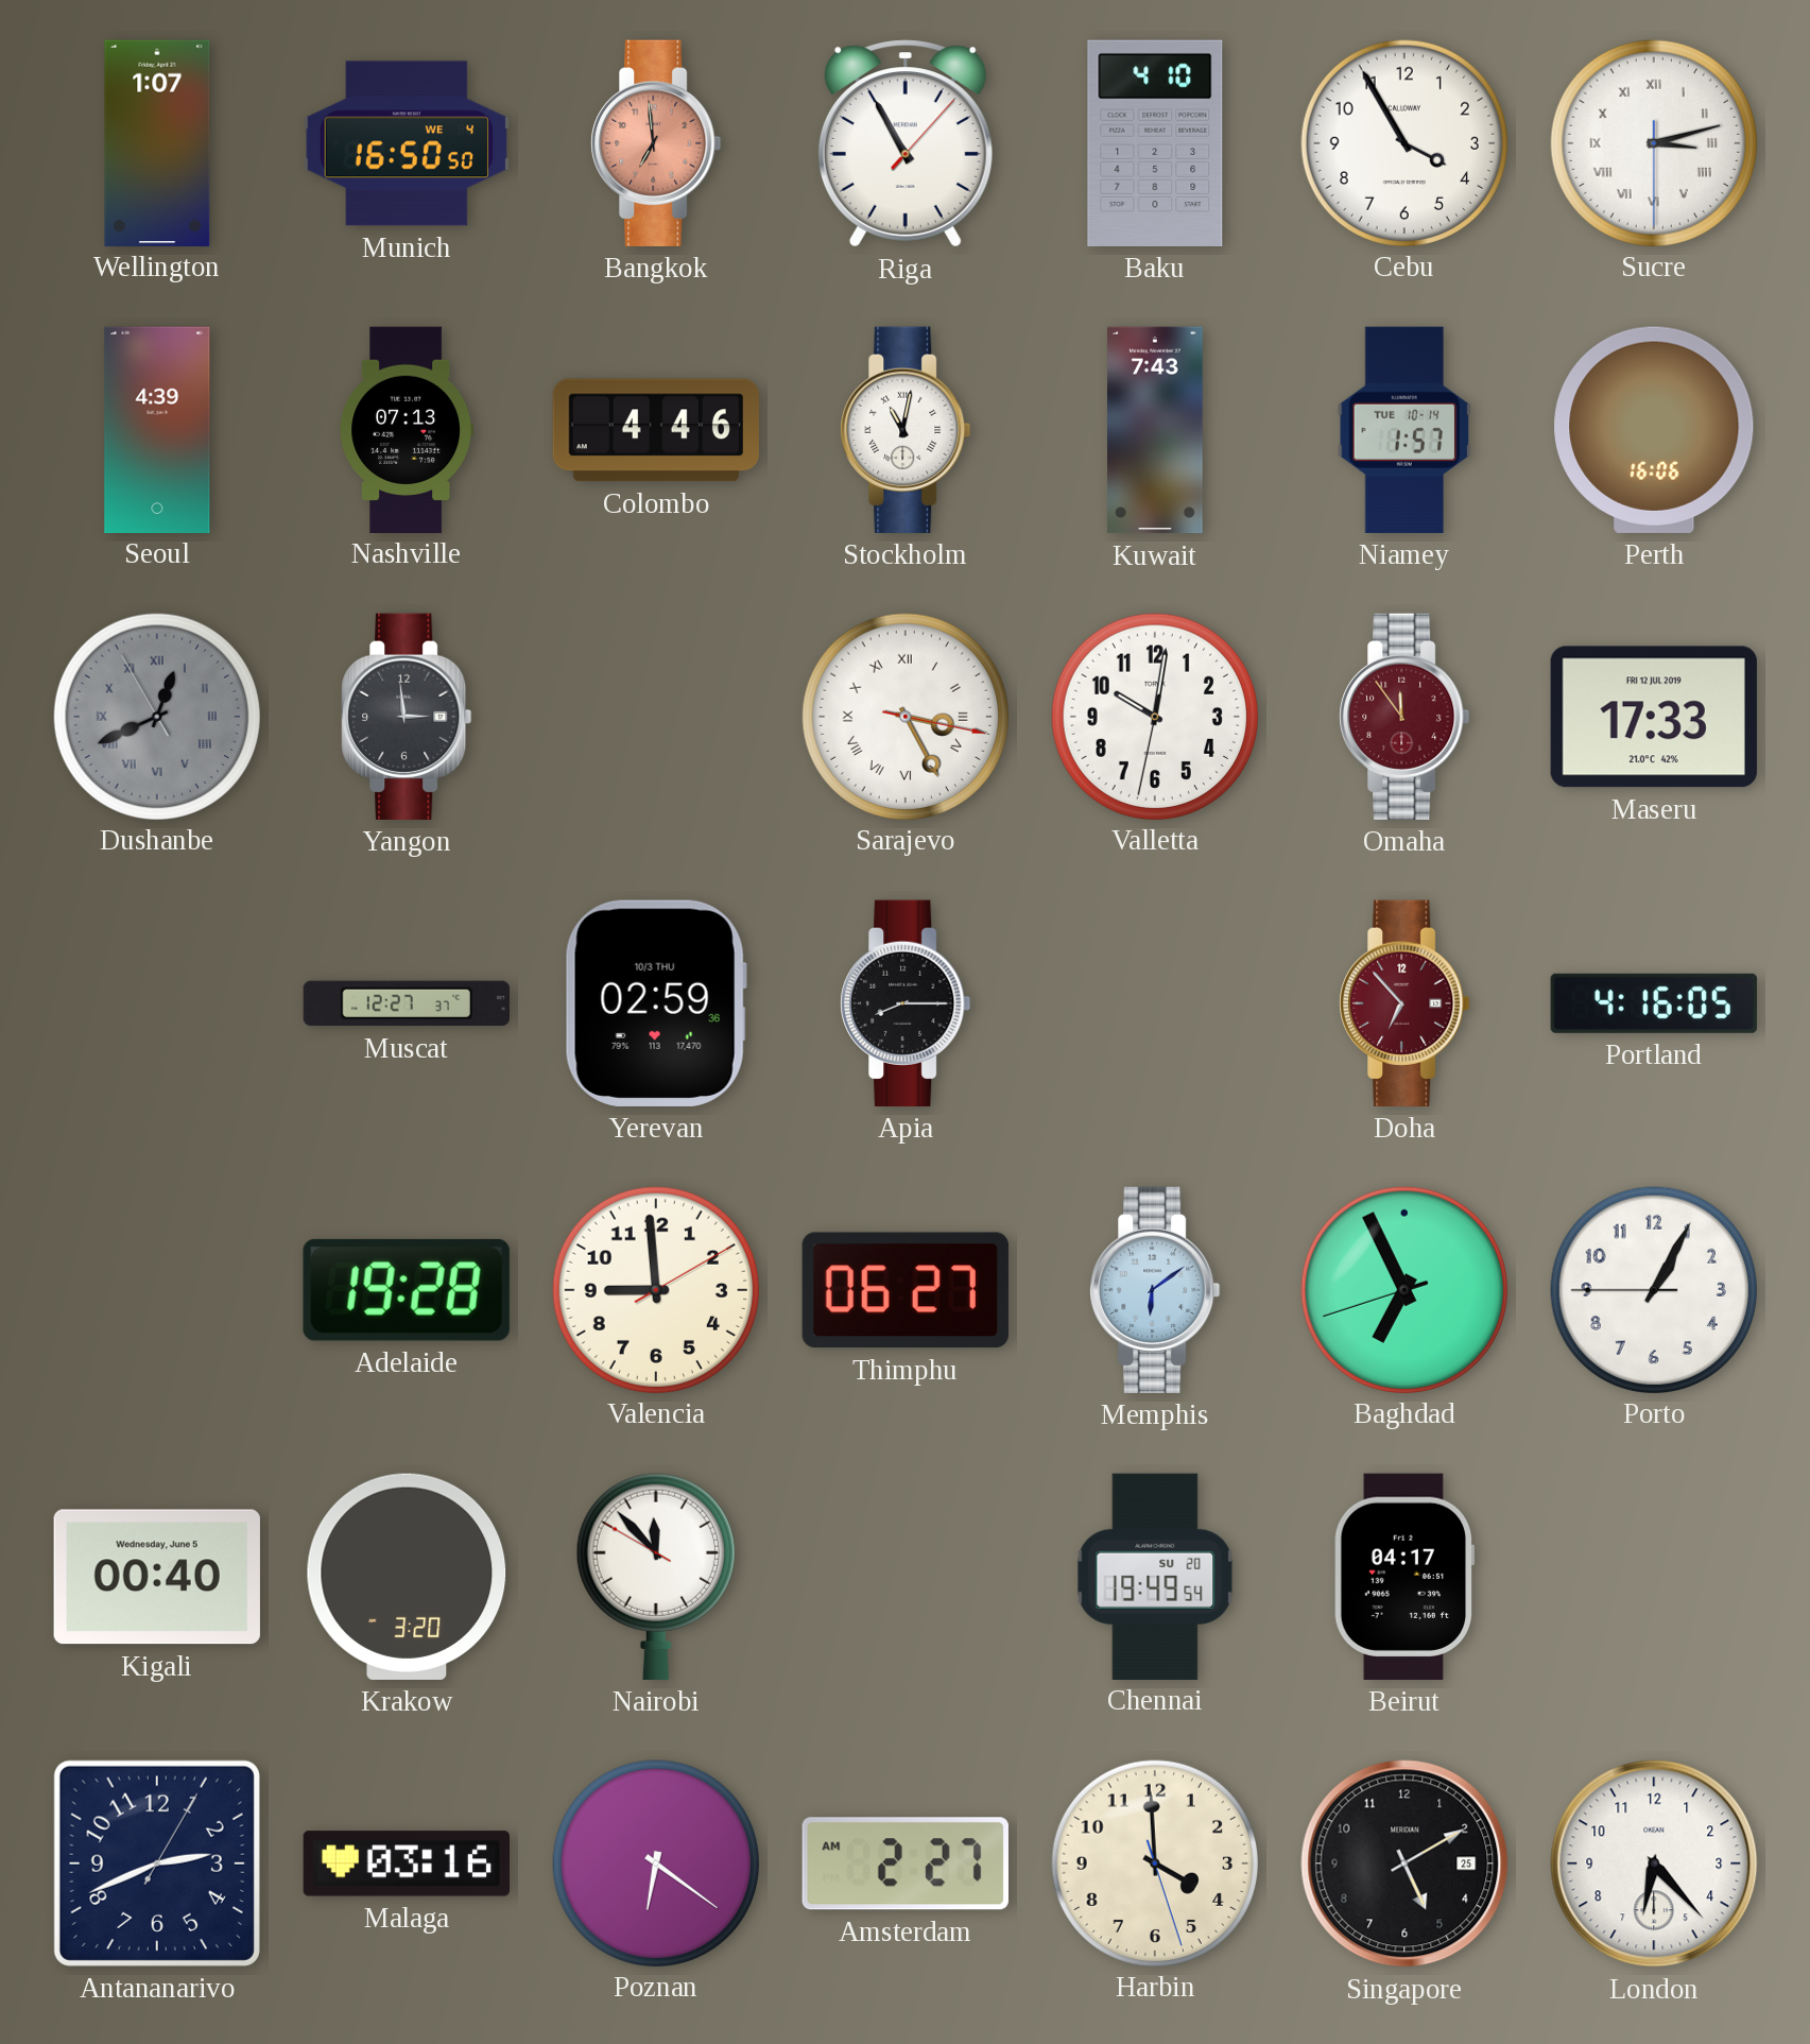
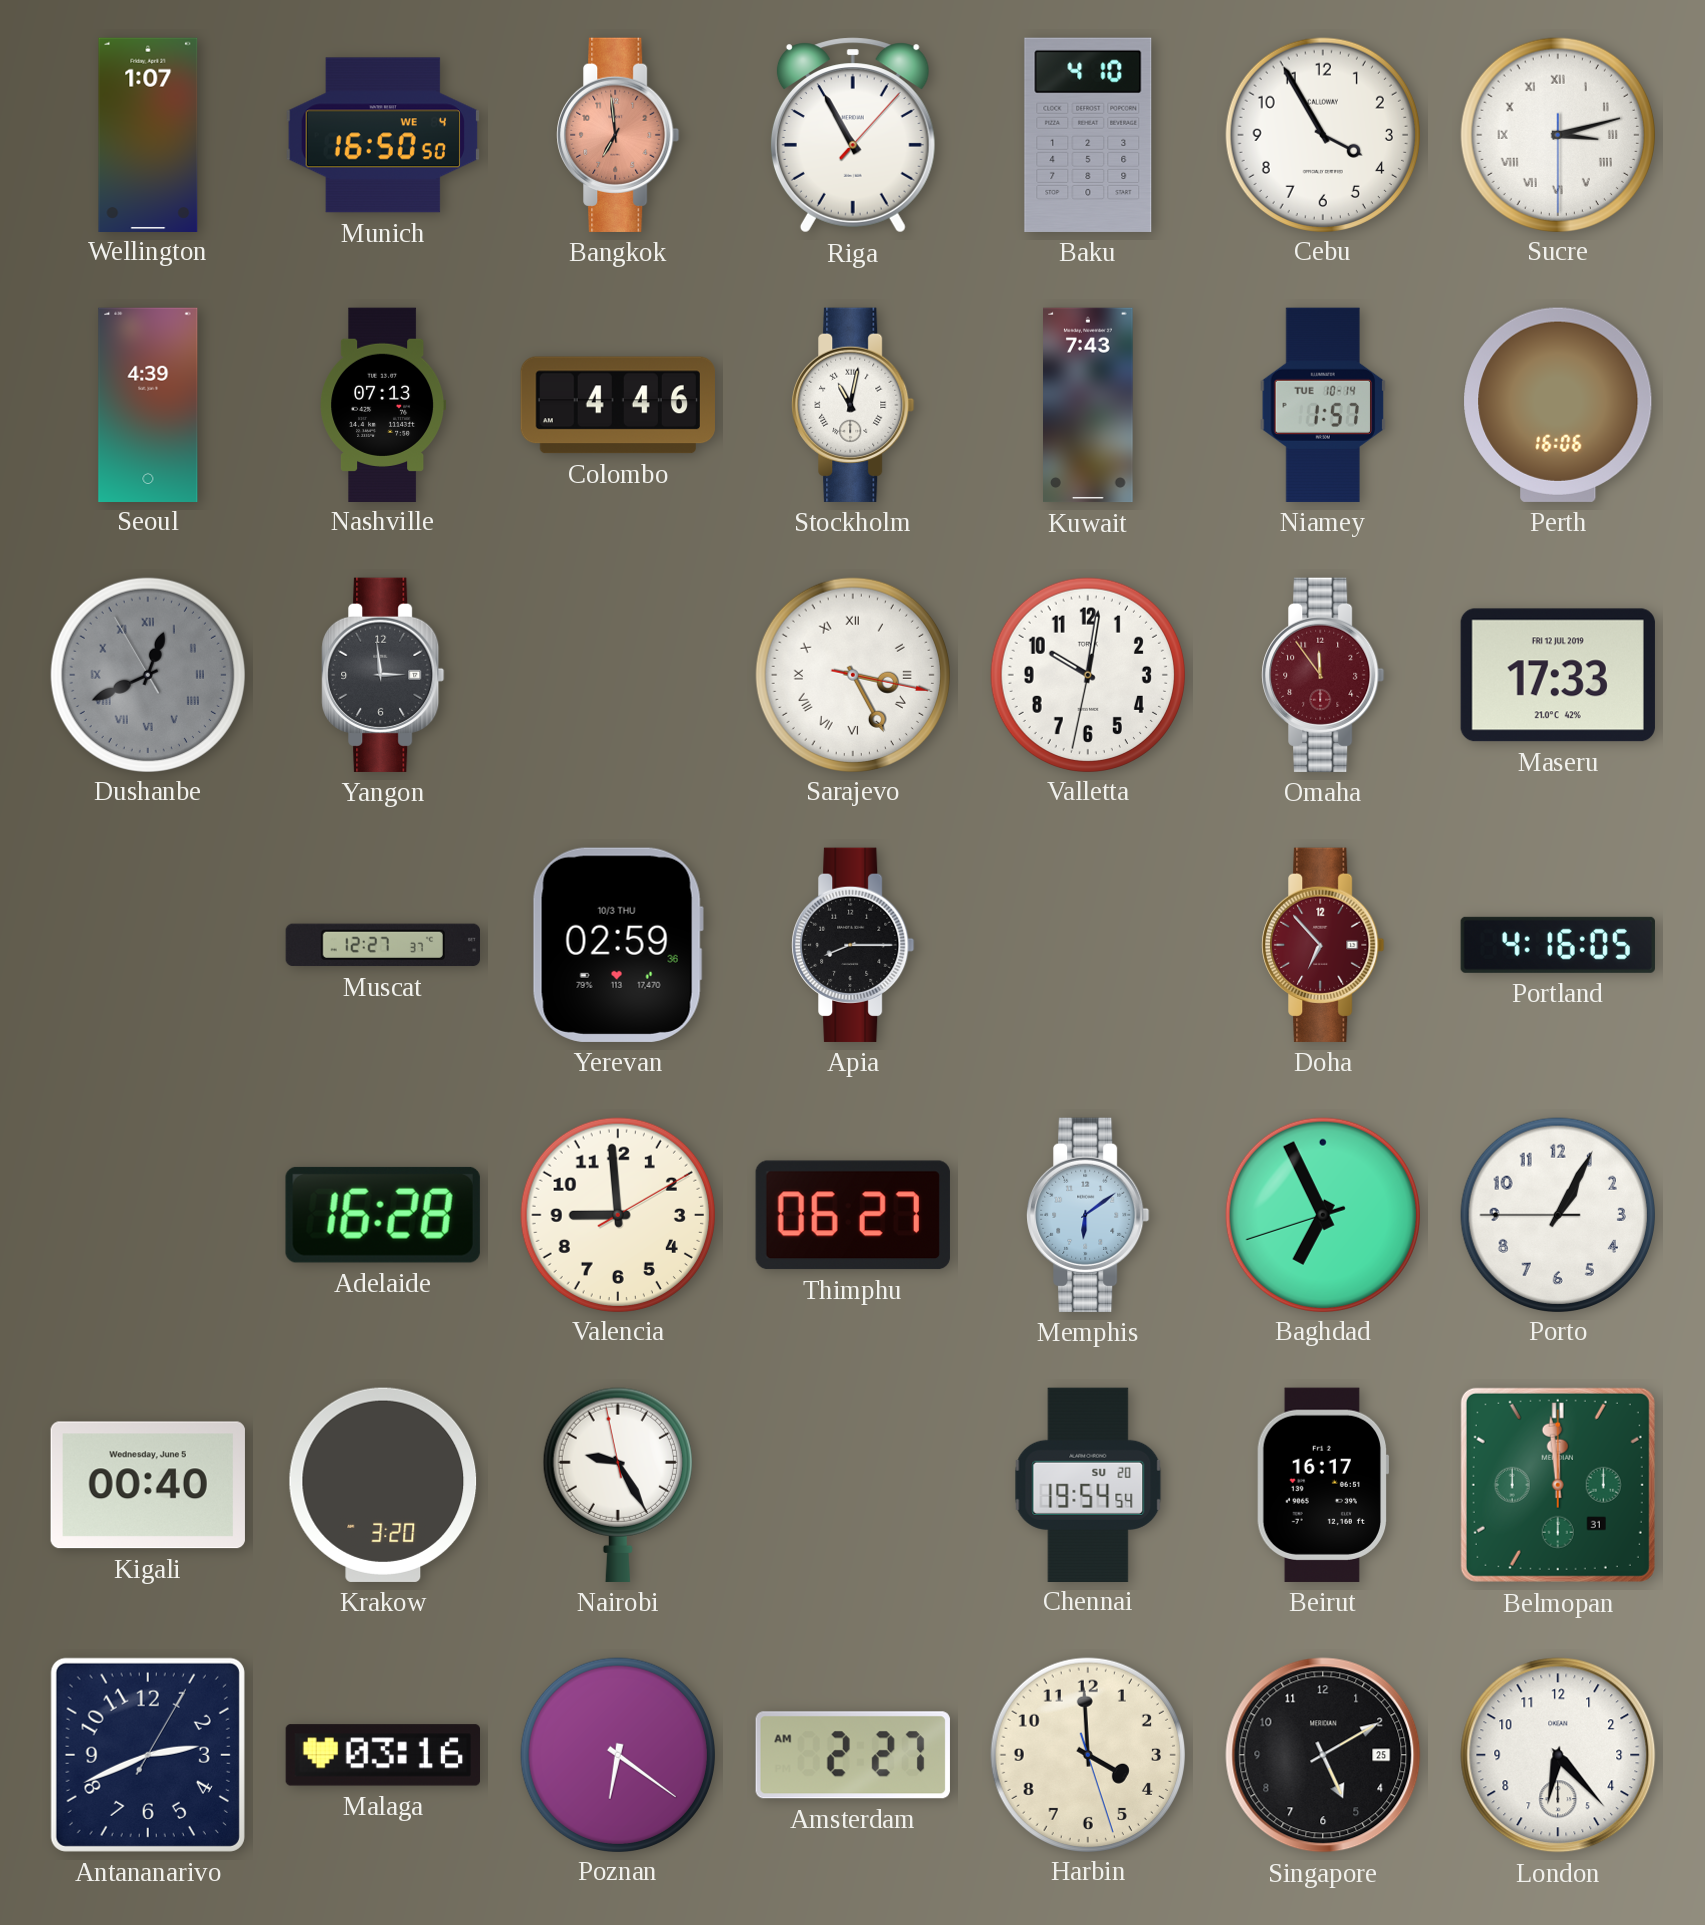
Adelaide: 19:28 -> 16:28
Nairobi: 11:52 -> 9:24
Chennai: 19:49 -> 19:54
Beirut: 04:17 -> 16:17
Belmopan: none -> 11:59
